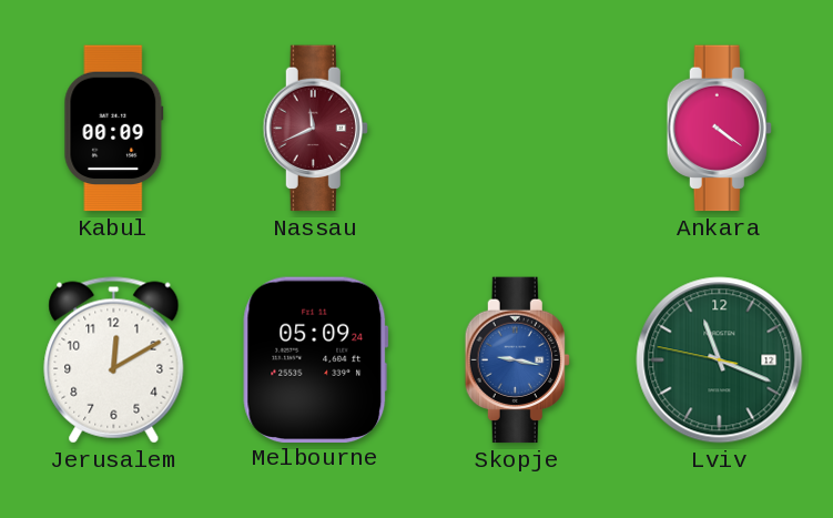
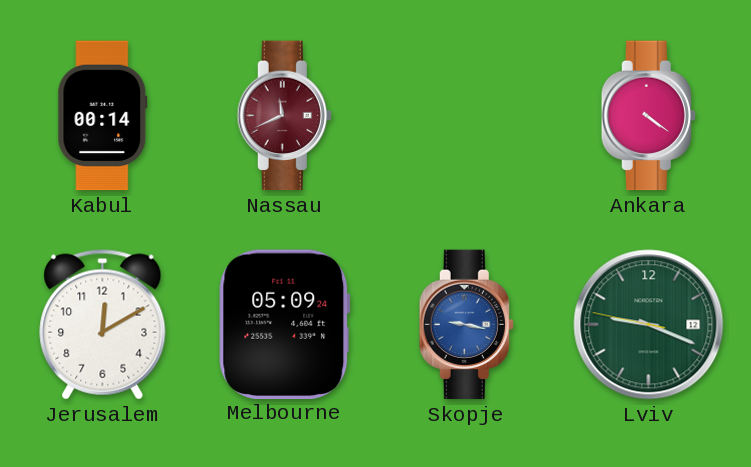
Kabul: 00:09 -> 00:14
Lviv: 11:18 -> 9:18
